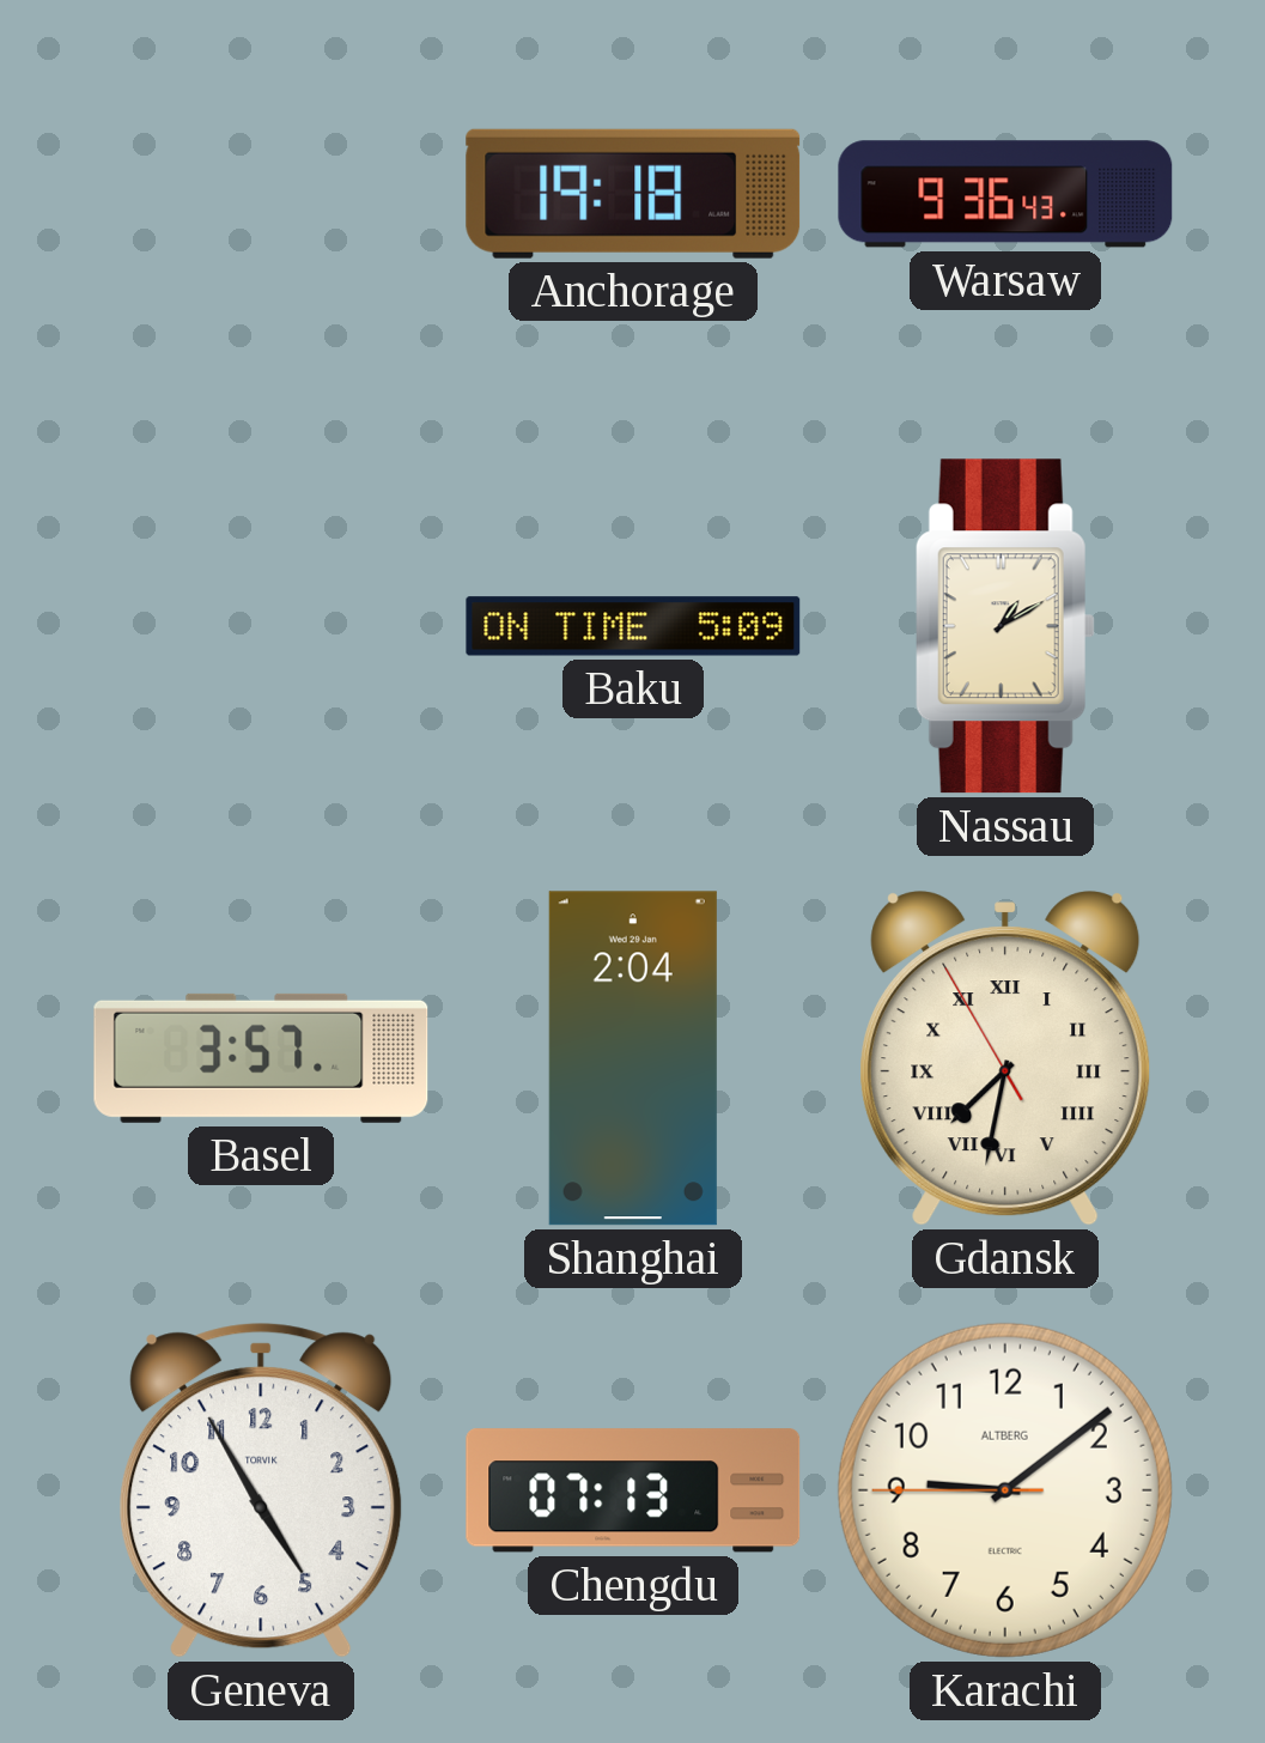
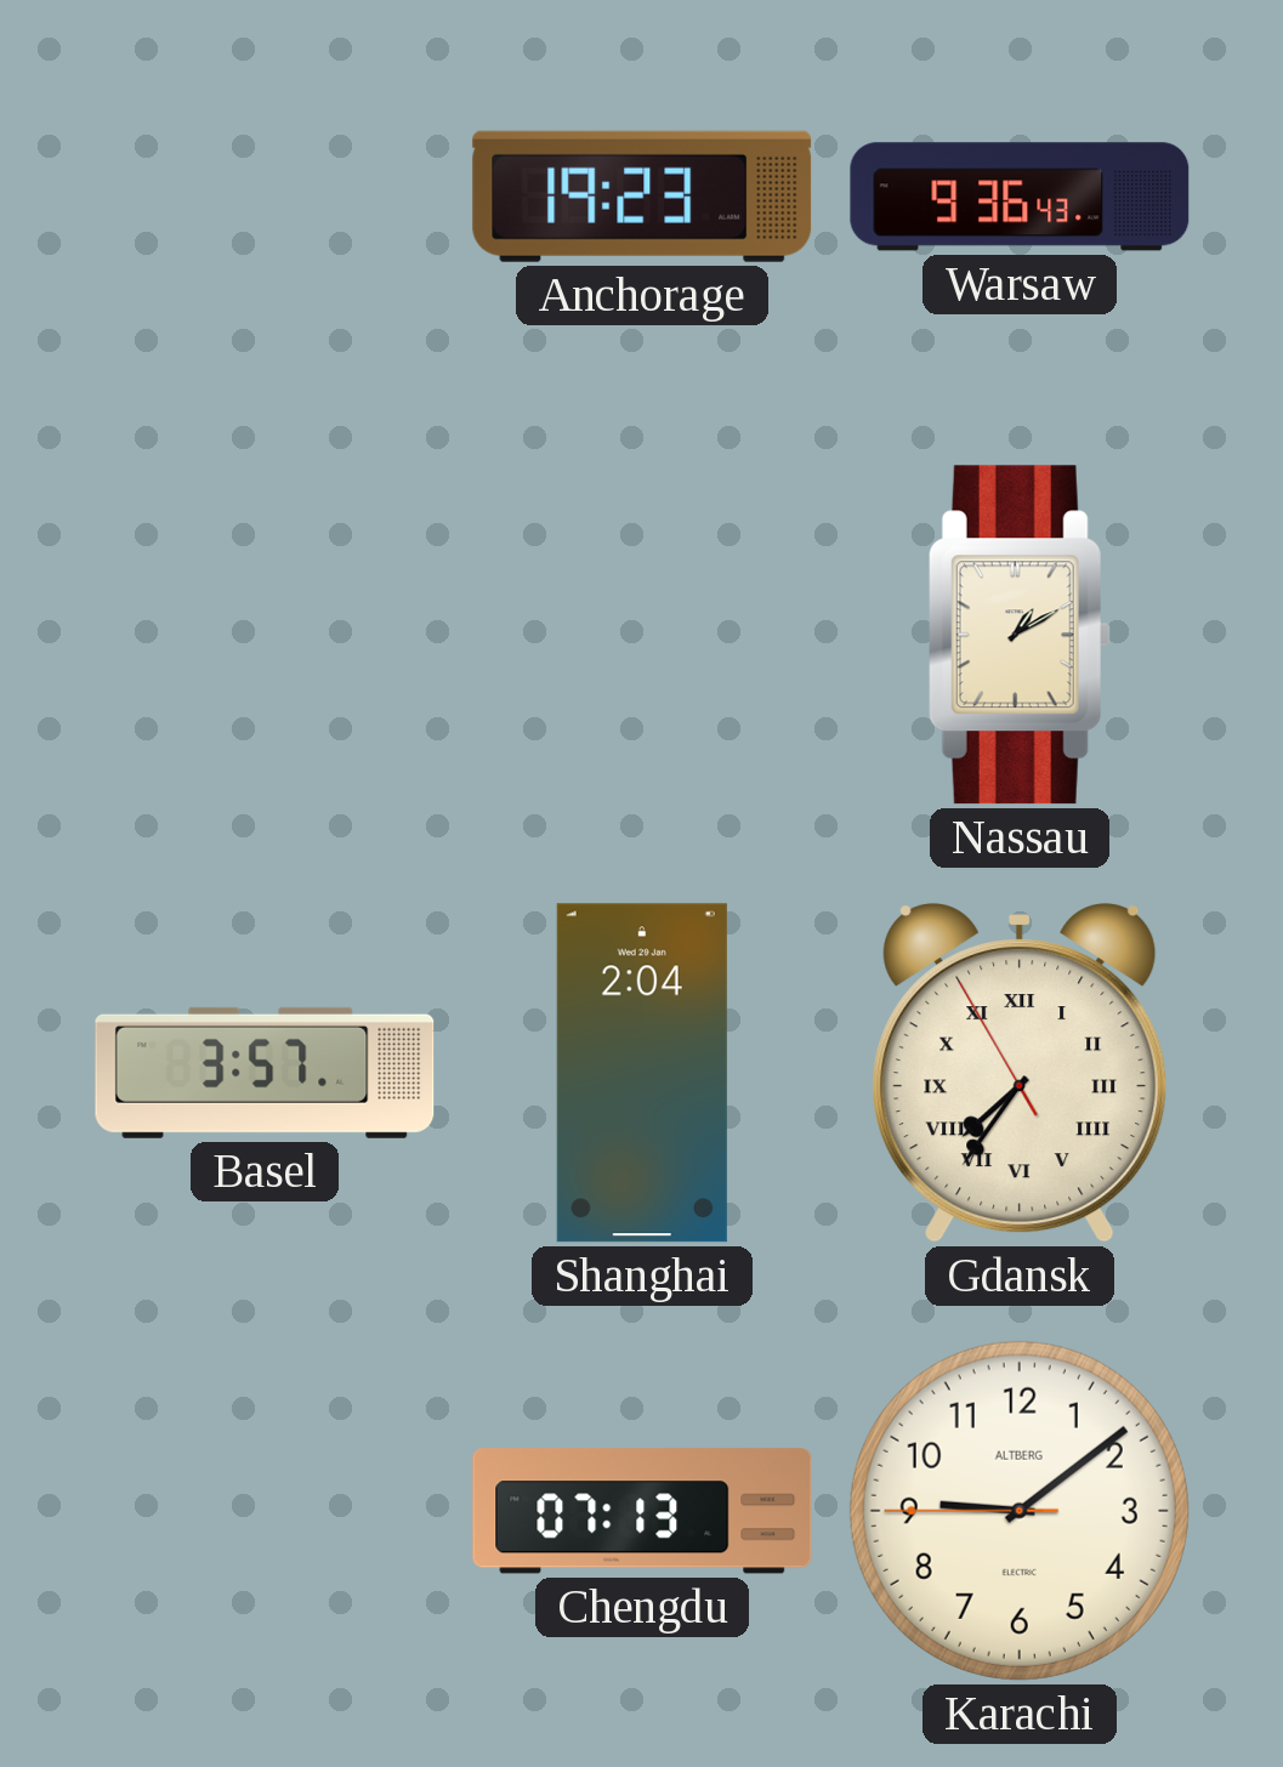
Anchorage: 19:18 -> 19:23
Baku: 5:09 -> none
Gdansk: 7:31 -> 7:35
Geneva: 4:55 -> none
